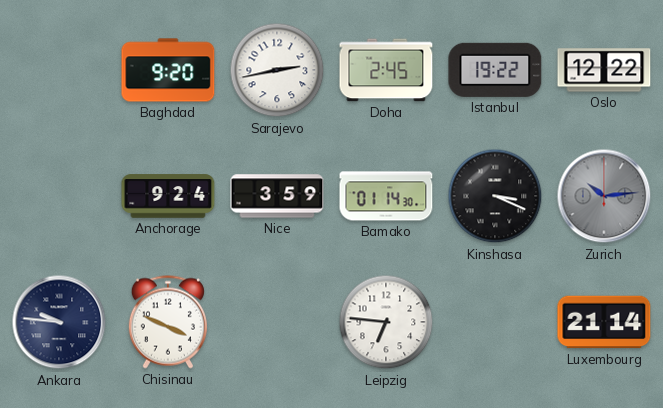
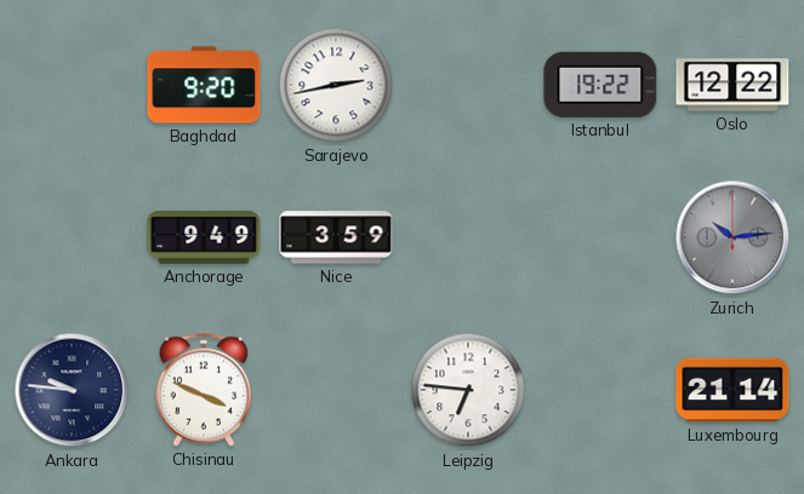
Doha: 2:45 -> none
Anchorage: 9:24 -> 9:49
Bamako: 01:14 -> none
Kinshasa: 3:19 -> none
